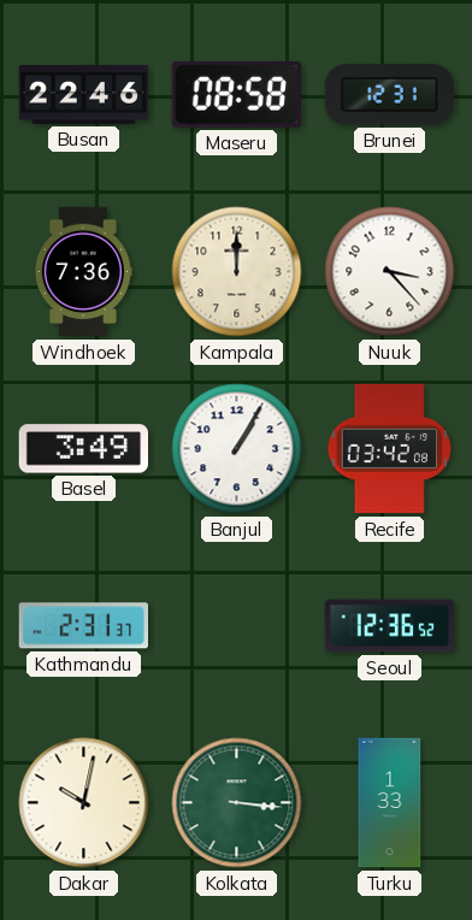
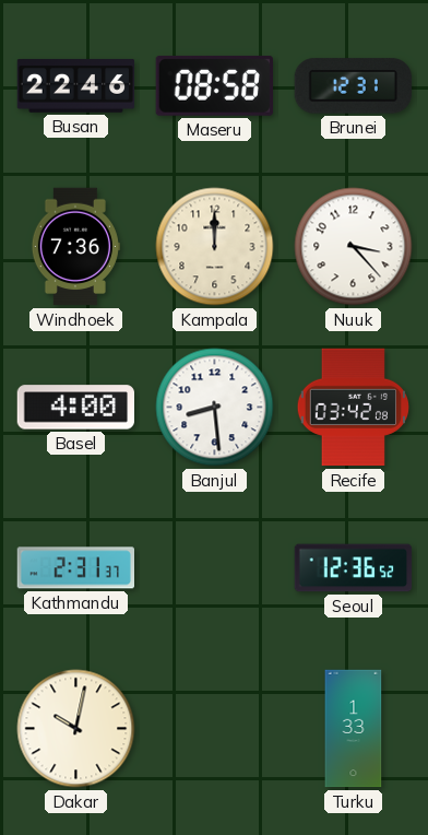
Basel: 3:49 -> 4:00
Banjul: 1:05 -> 8:29
Kolkata: 3:16 -> none
